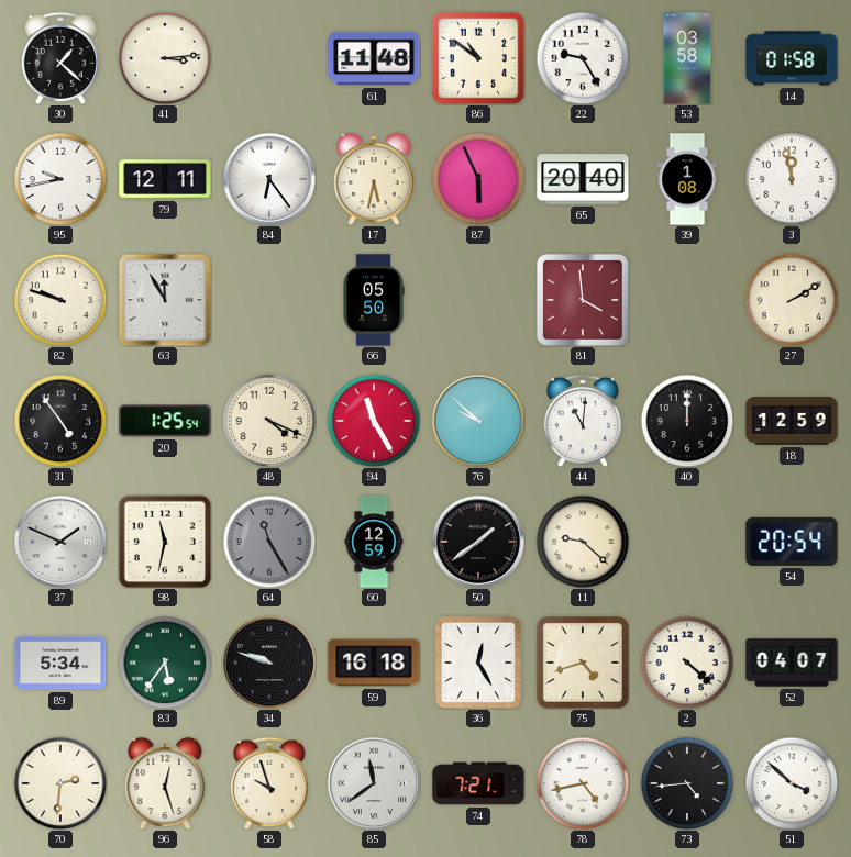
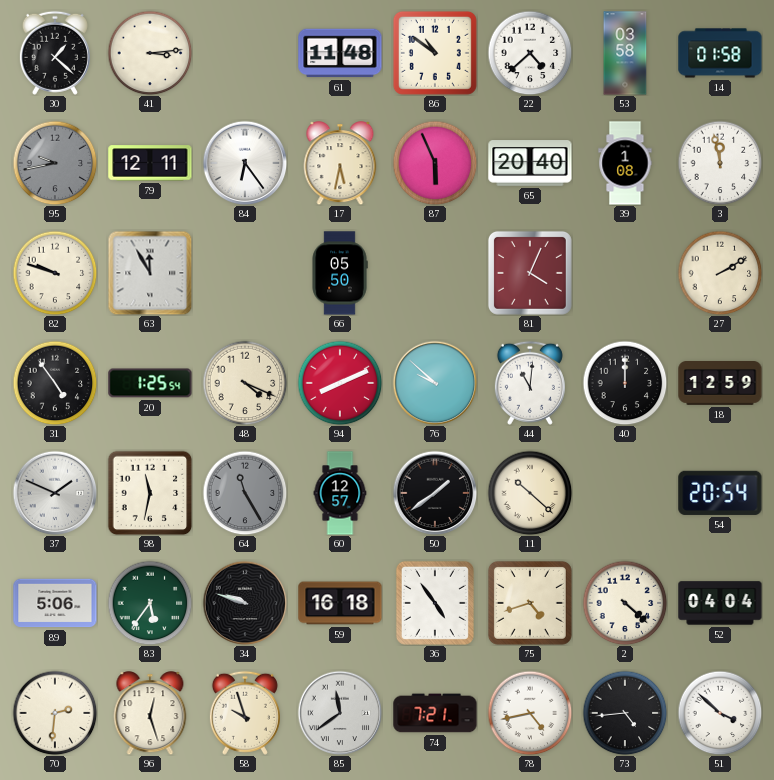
22: 9:25 -> 4:38
95 dial: white -> grey
81: 3:59 -> 4:04
94: 11:25 -> 8:11
60: 12:59 -> 12:57
11: 9:22 -> 10:22
89: 5:34 -> 5:06
36: 12:25 -> 4:54
52: 04:07 -> 04:04
